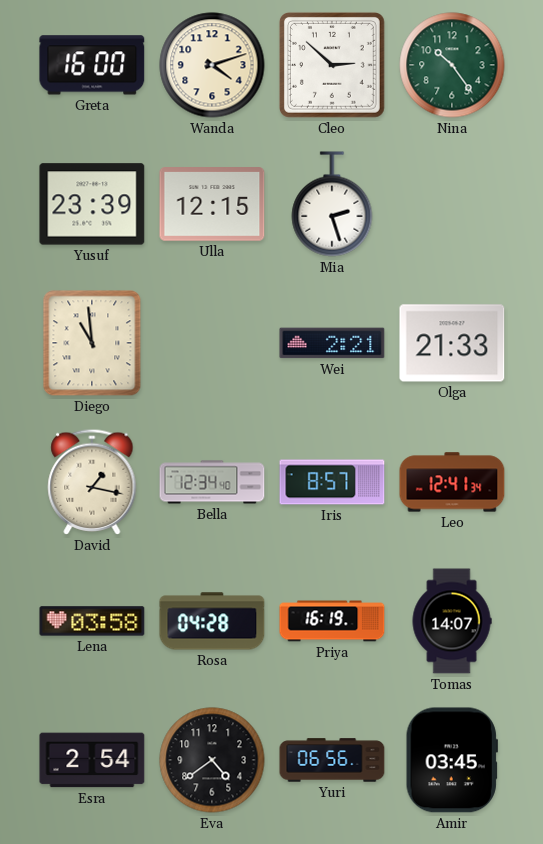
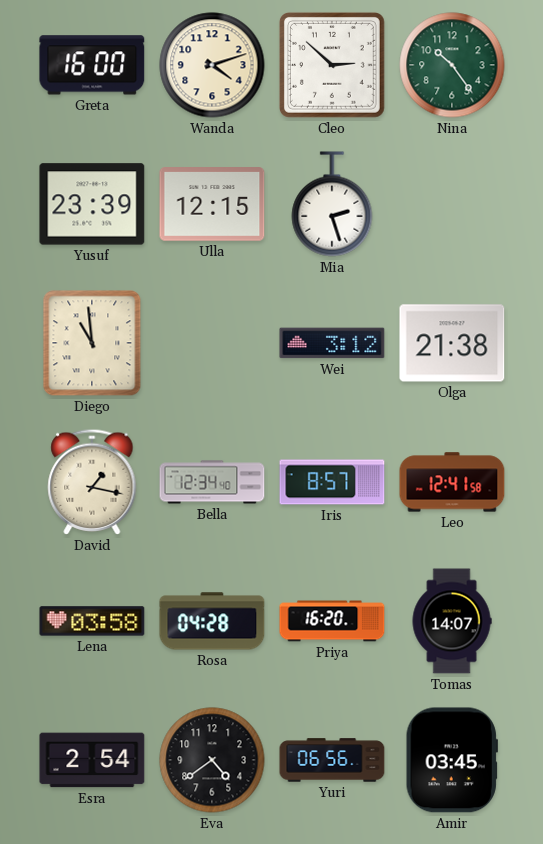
Wei: 2:21 -> 3:12
Olga: 21:33 -> 21:38
Leo: 12:41:34 -> 12:41:58
Priya: 16:19 -> 16:20
